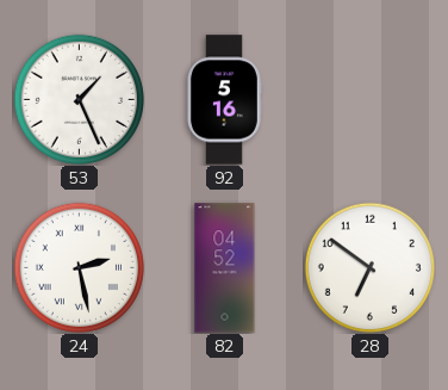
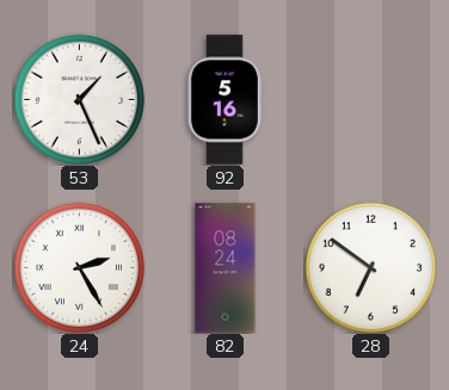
24: 2:28 -> 2:25
82: 04:52 -> 08:24
